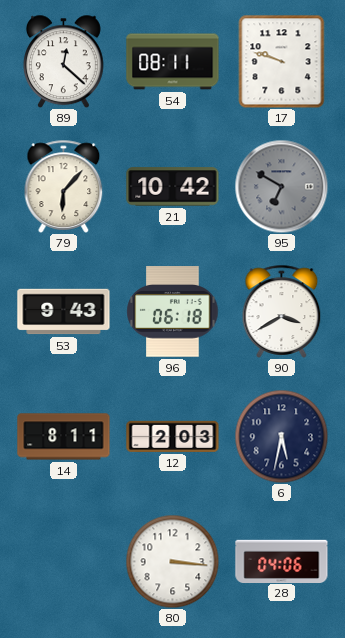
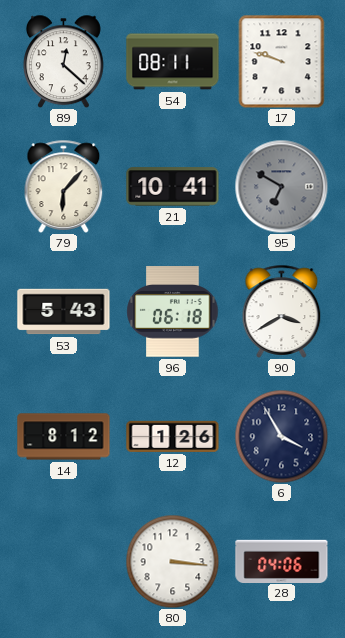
21: 10:42 -> 10:41
53: 9:43 -> 5:43
14: 8:11 -> 8:12
12: 2:03 -> 1:26
6: 5:32 -> 3:55
